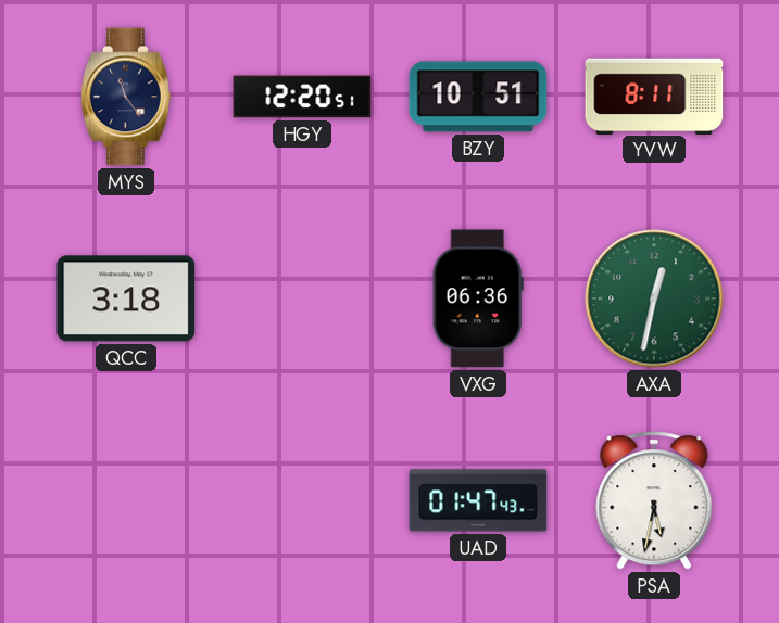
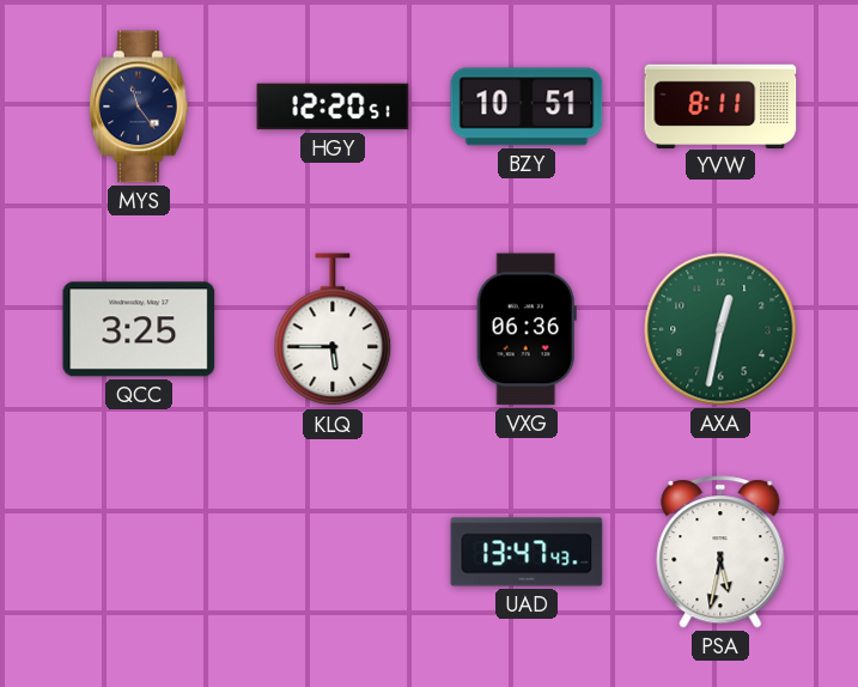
QCC: 3:18 -> 3:25
KLQ: none -> 5:45
UAD: 01:47 -> 13:47
